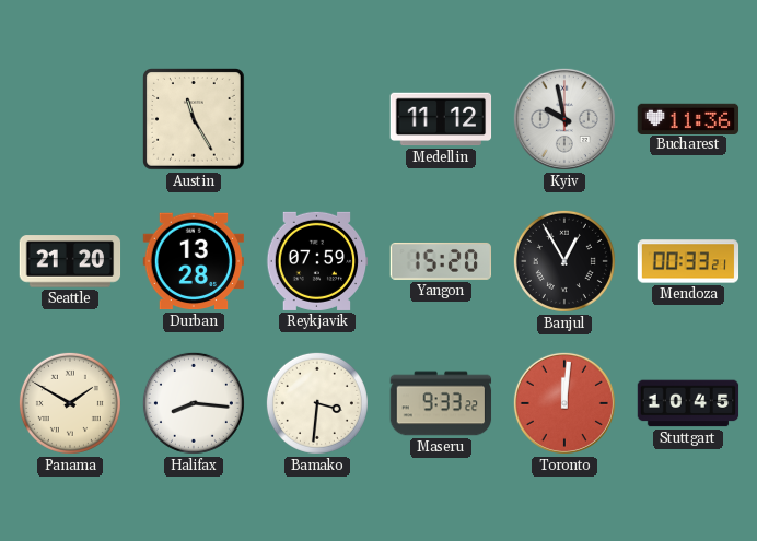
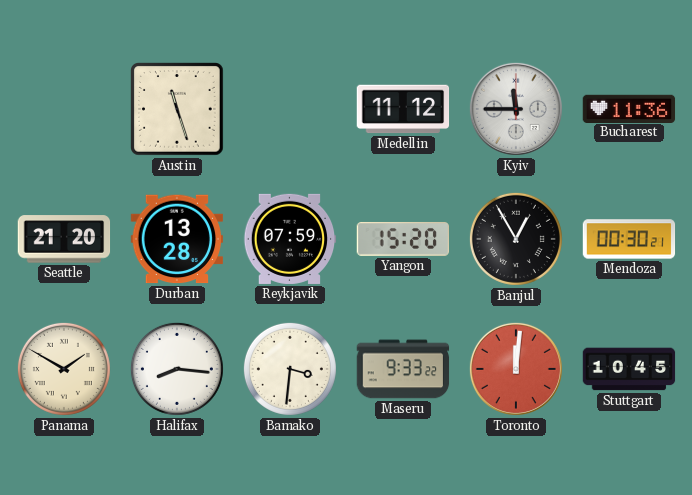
Austin: 11:25 -> 11:27
Kyiv: 9:58 -> 11:45
Mendoza: 00:33 -> 00:30
